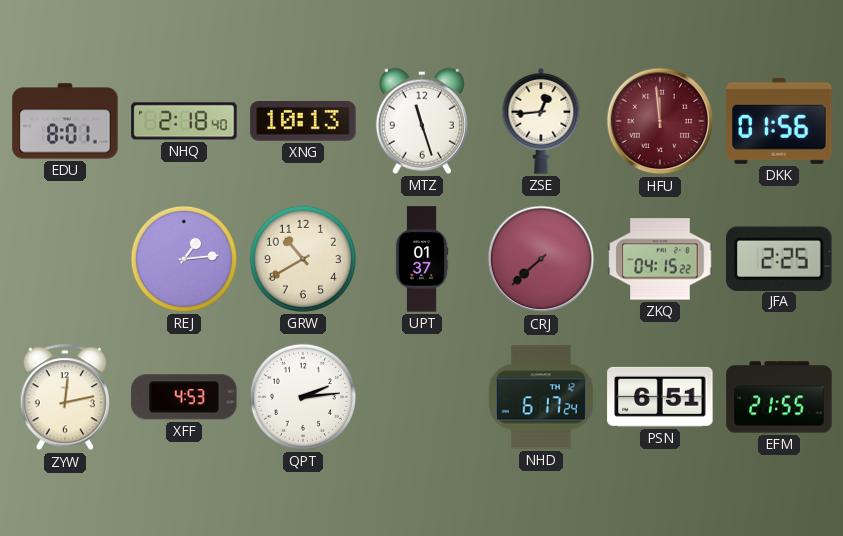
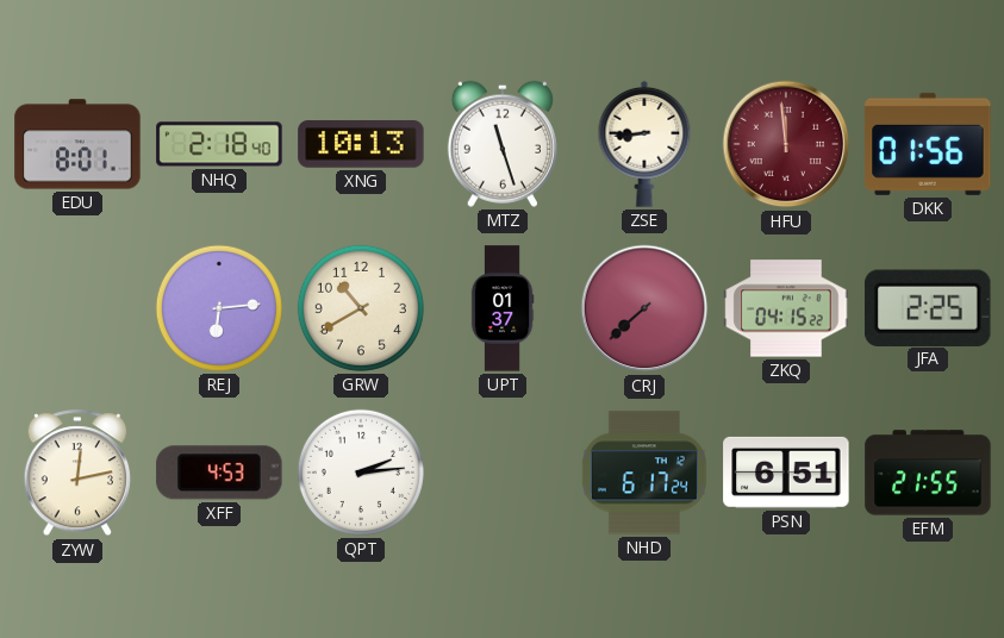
ZSE: 12:44 -> 8:44
REJ: 1:14 -> 6:14
